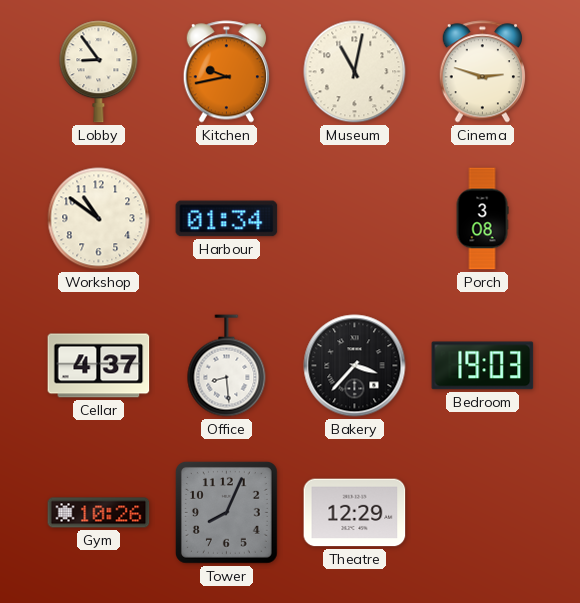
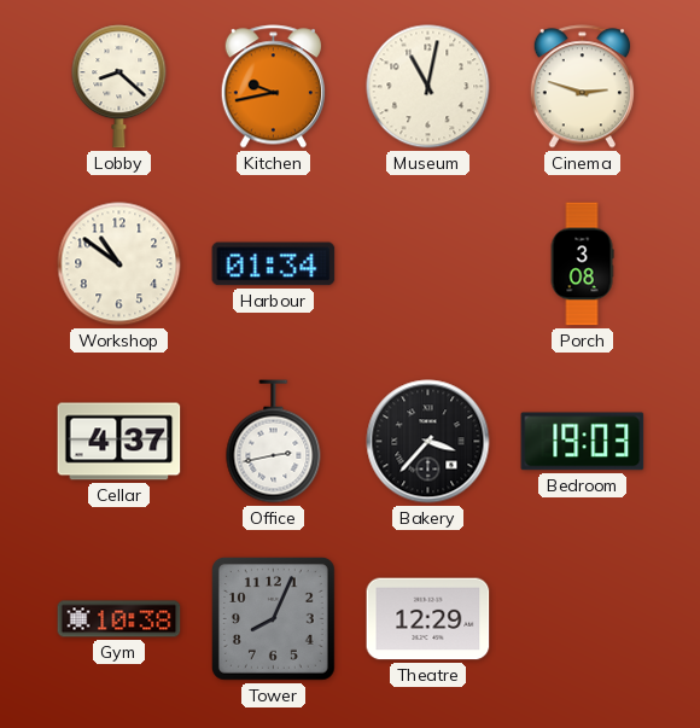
Lobby: 8:54 -> 8:22
Office: 8:29 -> 2:43
Gym: 10:26 -> 10:38
